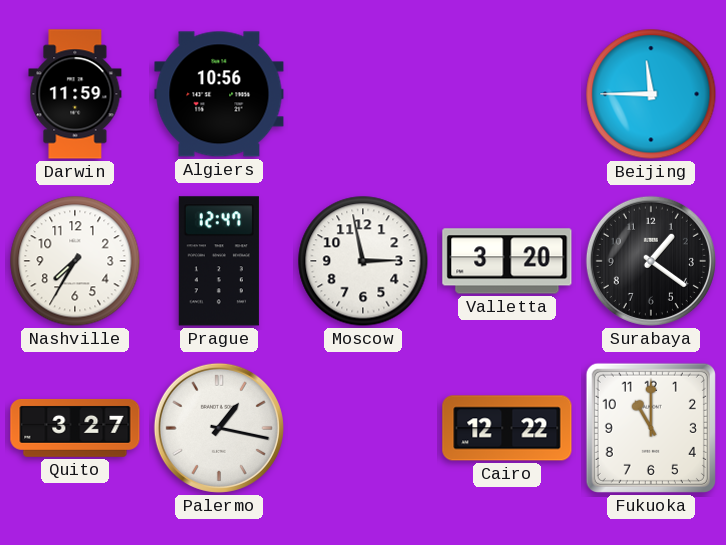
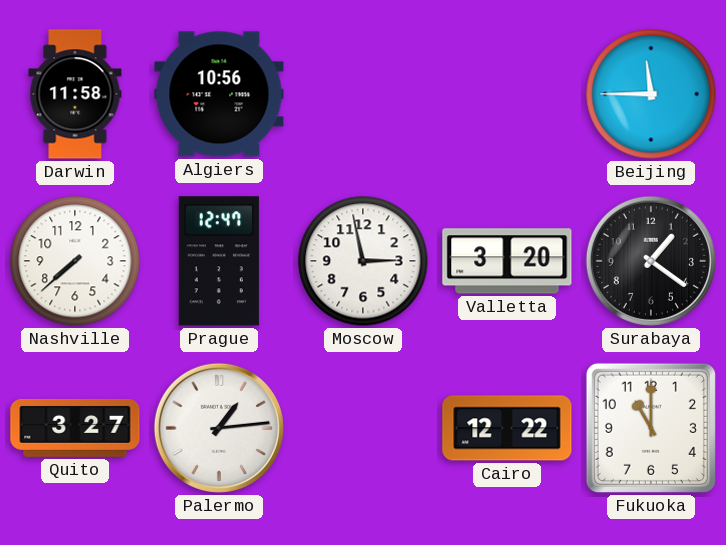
Darwin: 11:59 -> 11:58
Nashville: 7:35 -> 7:38
Palermo: 1:17 -> 1:14
